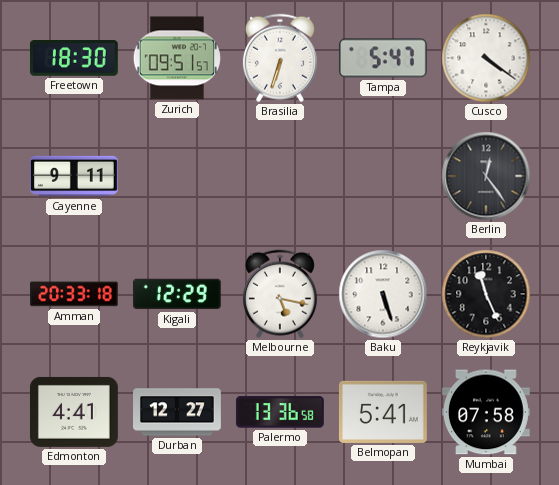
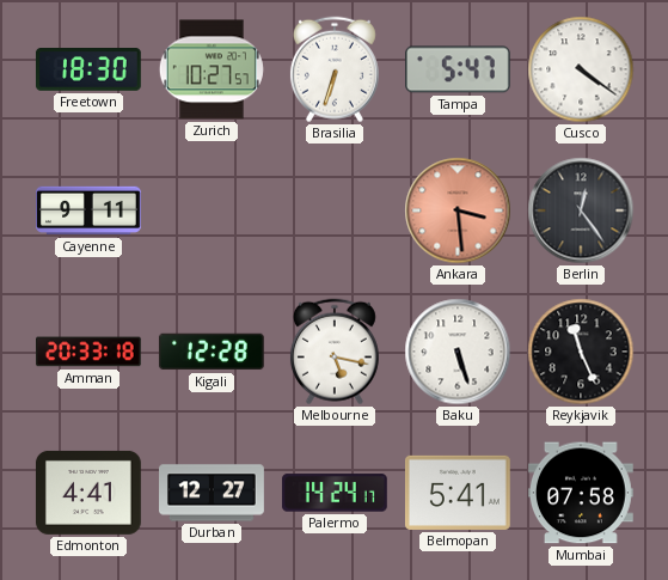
Zurich: 09:51 -> 10:27
Ankara: none -> 3:29
Kigali: 12:29 -> 12:28
Palermo: 13:36 -> 14:24
